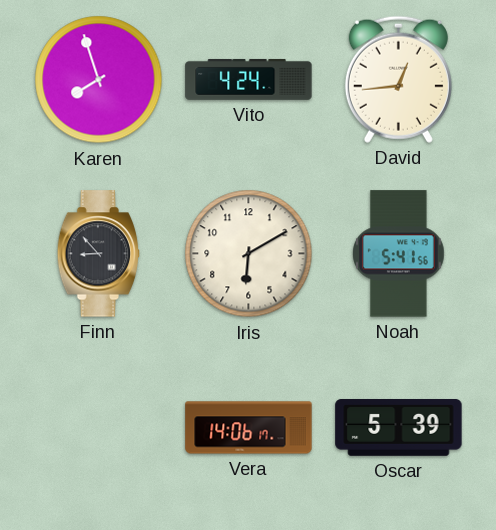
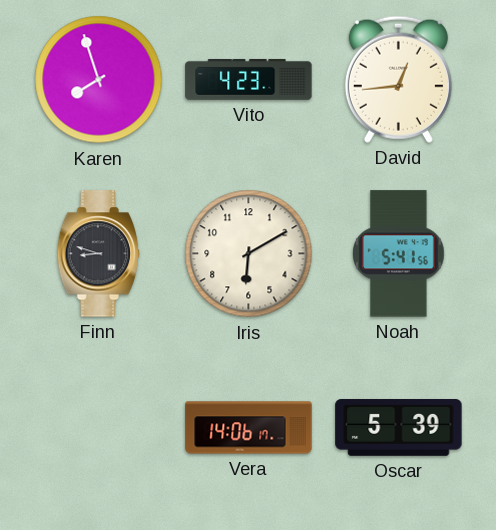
Vito: 4:24 -> 4:23
Finn: 8:53 -> 8:48
